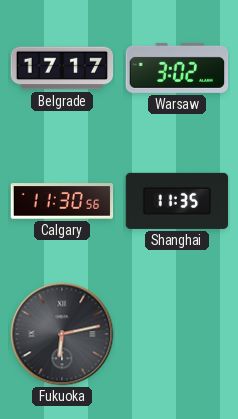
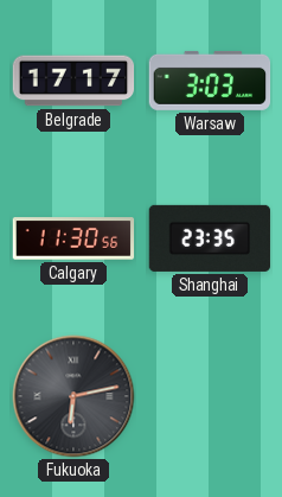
Warsaw: 3:02 -> 3:03
Shanghai: 11:35 -> 23:35
